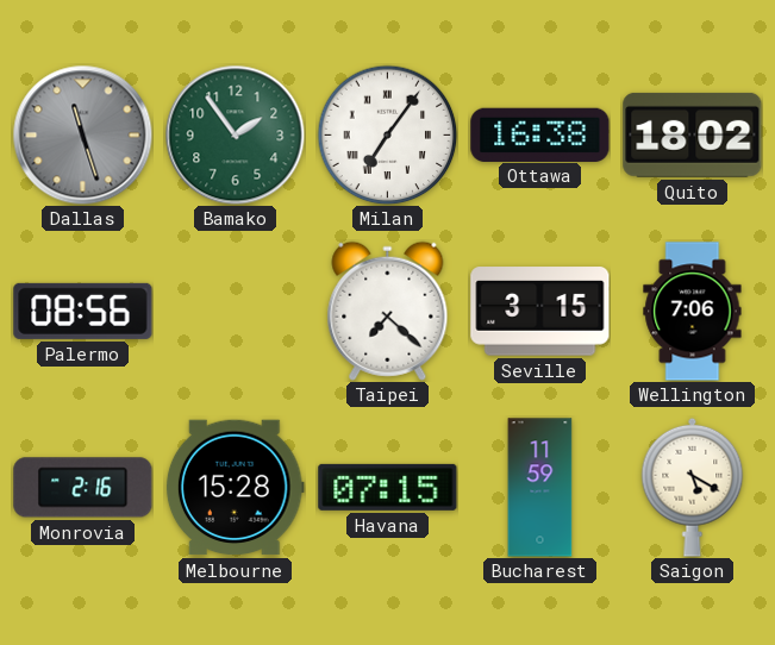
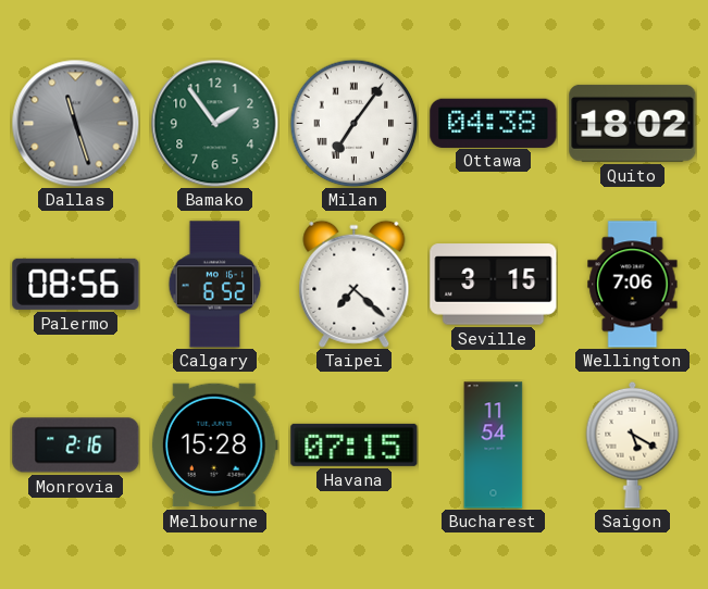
Ottawa: 16:38 -> 04:38
Calgary: none -> 6:52
Bucharest: 11:59 -> 11:54
